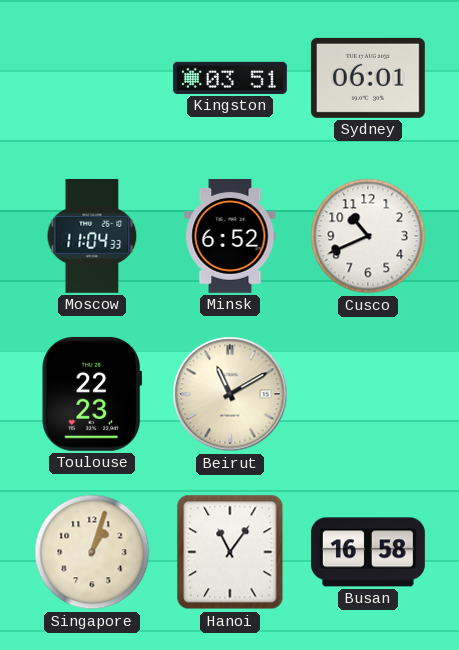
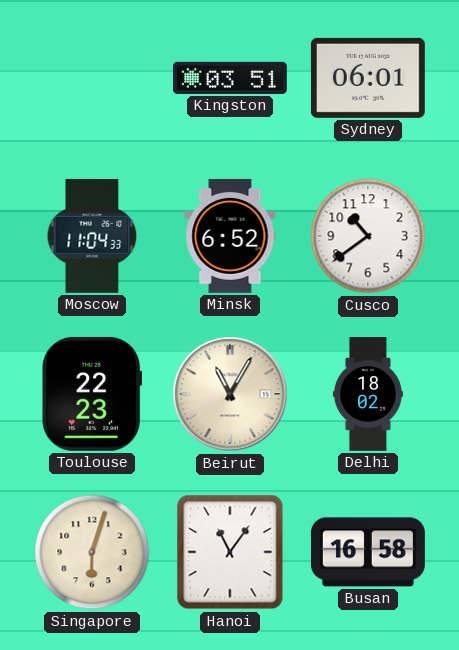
Cusco: 10:41 -> 10:39
Beirut: 11:10 -> 11:05
Delhi: none -> 18:02
Singapore: 1:03 -> 6:03
